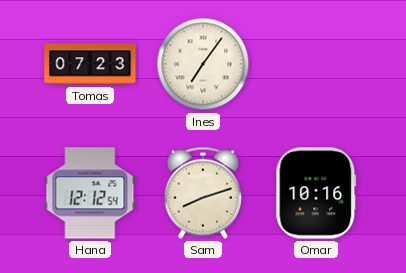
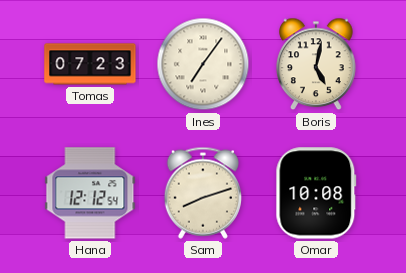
Boris: none -> 5:02
Omar: 10:16 -> 10:08
